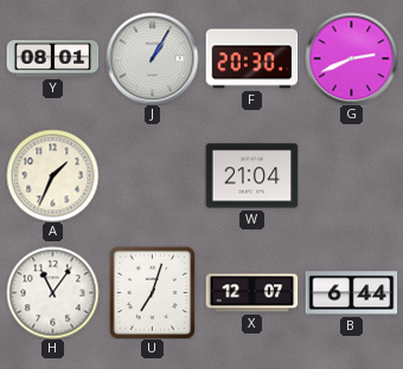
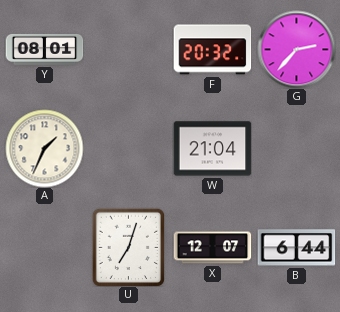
J: 1:05 -> none
F: 20:30 -> 20:32
G: 2:41 -> 2:37
H: 11:06 -> none
